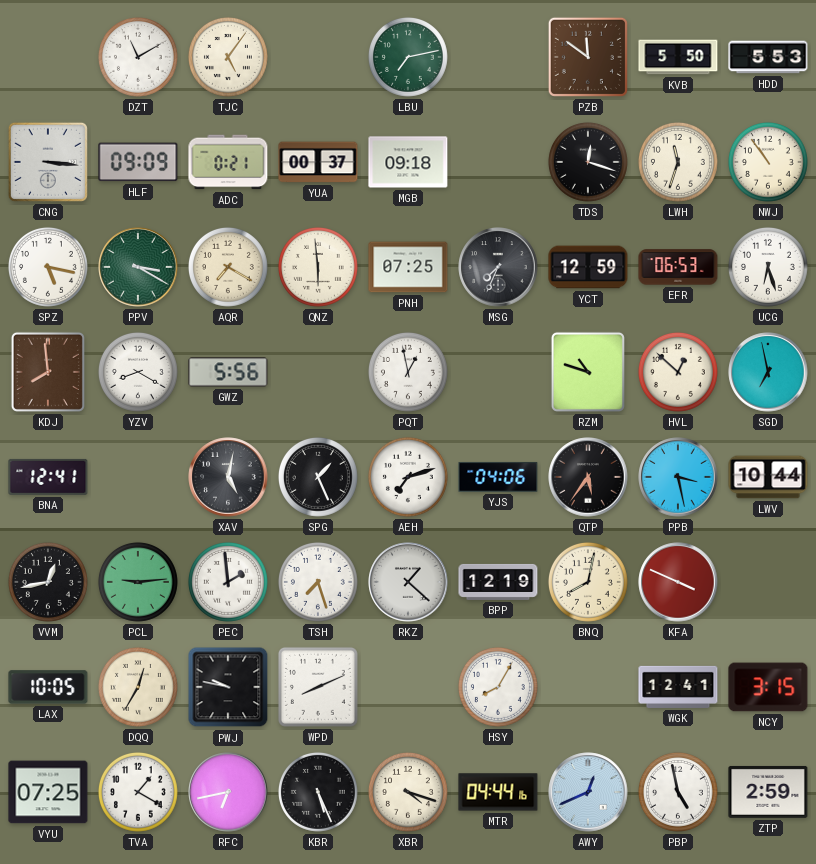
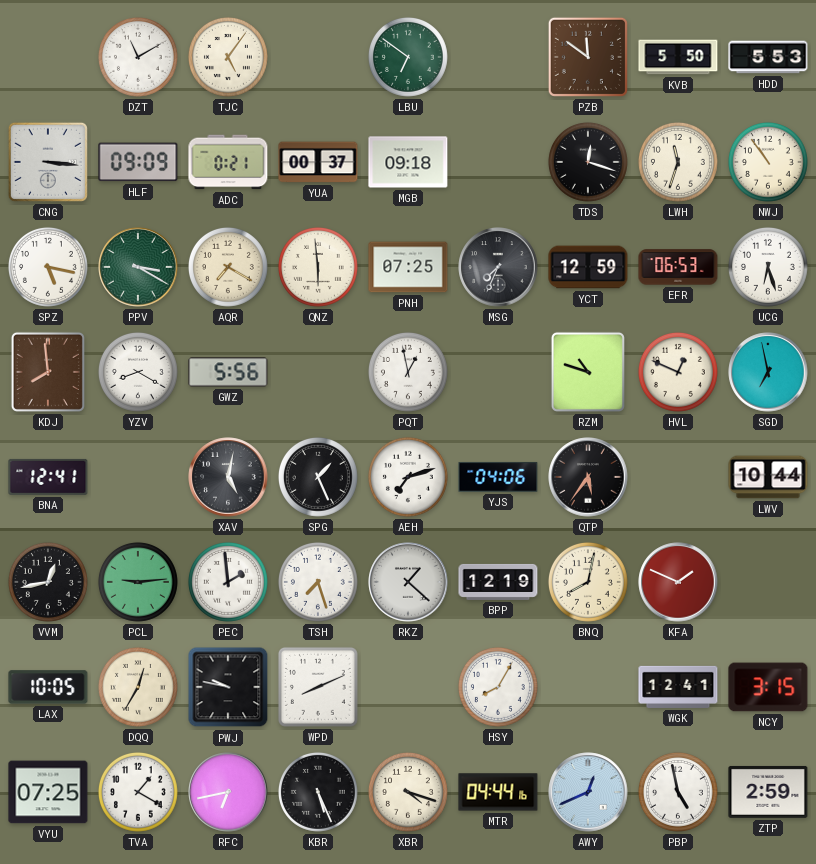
LBU: 7:13 -> 6:51
HVL: 12:52 -> 12:49
PPB: 3:28 -> none
KFA: 3:49 -> 1:49
